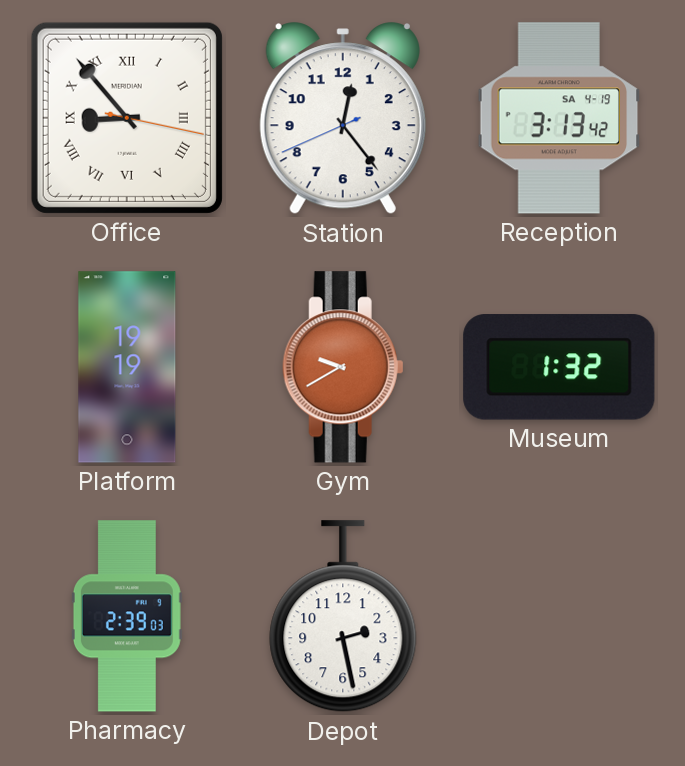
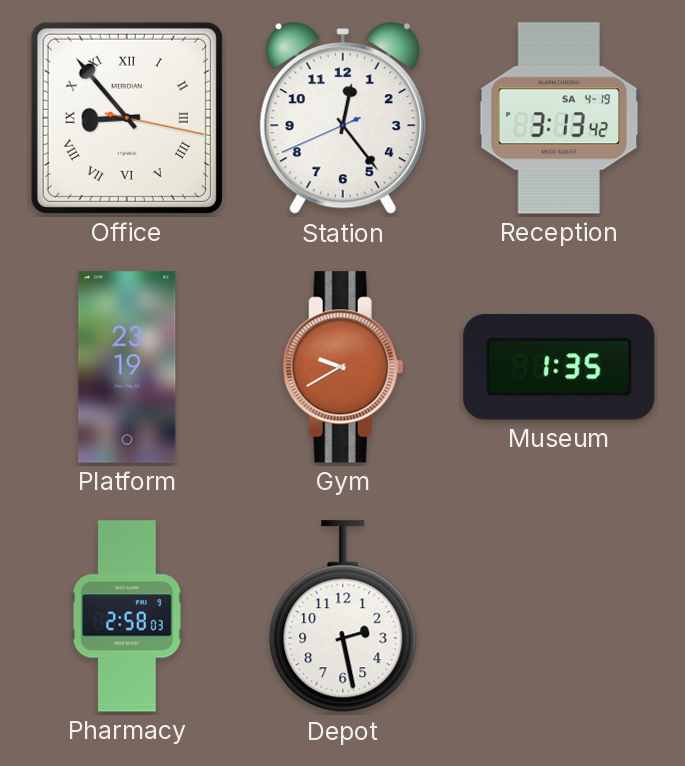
Platform: 19:19 -> 23:19
Museum: 1:32 -> 1:35
Pharmacy: 2:39 -> 2:58
